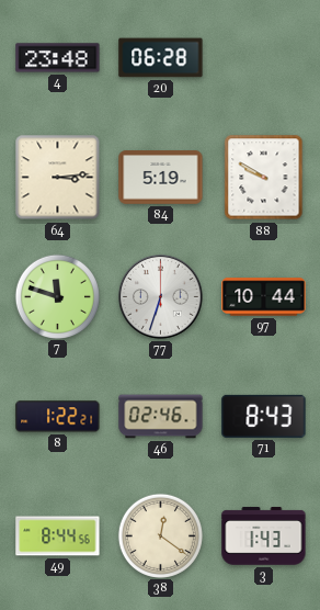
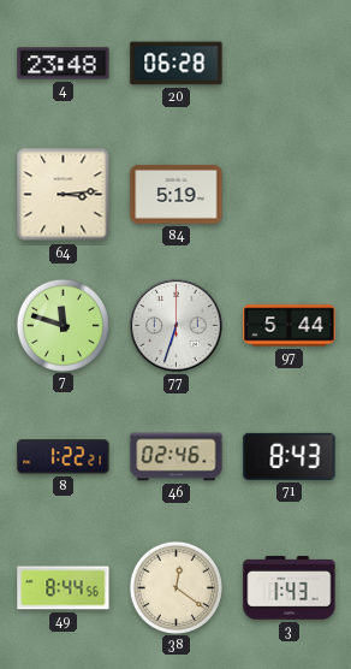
88: 9:50 -> none
97: 10:44 -> 5:44
